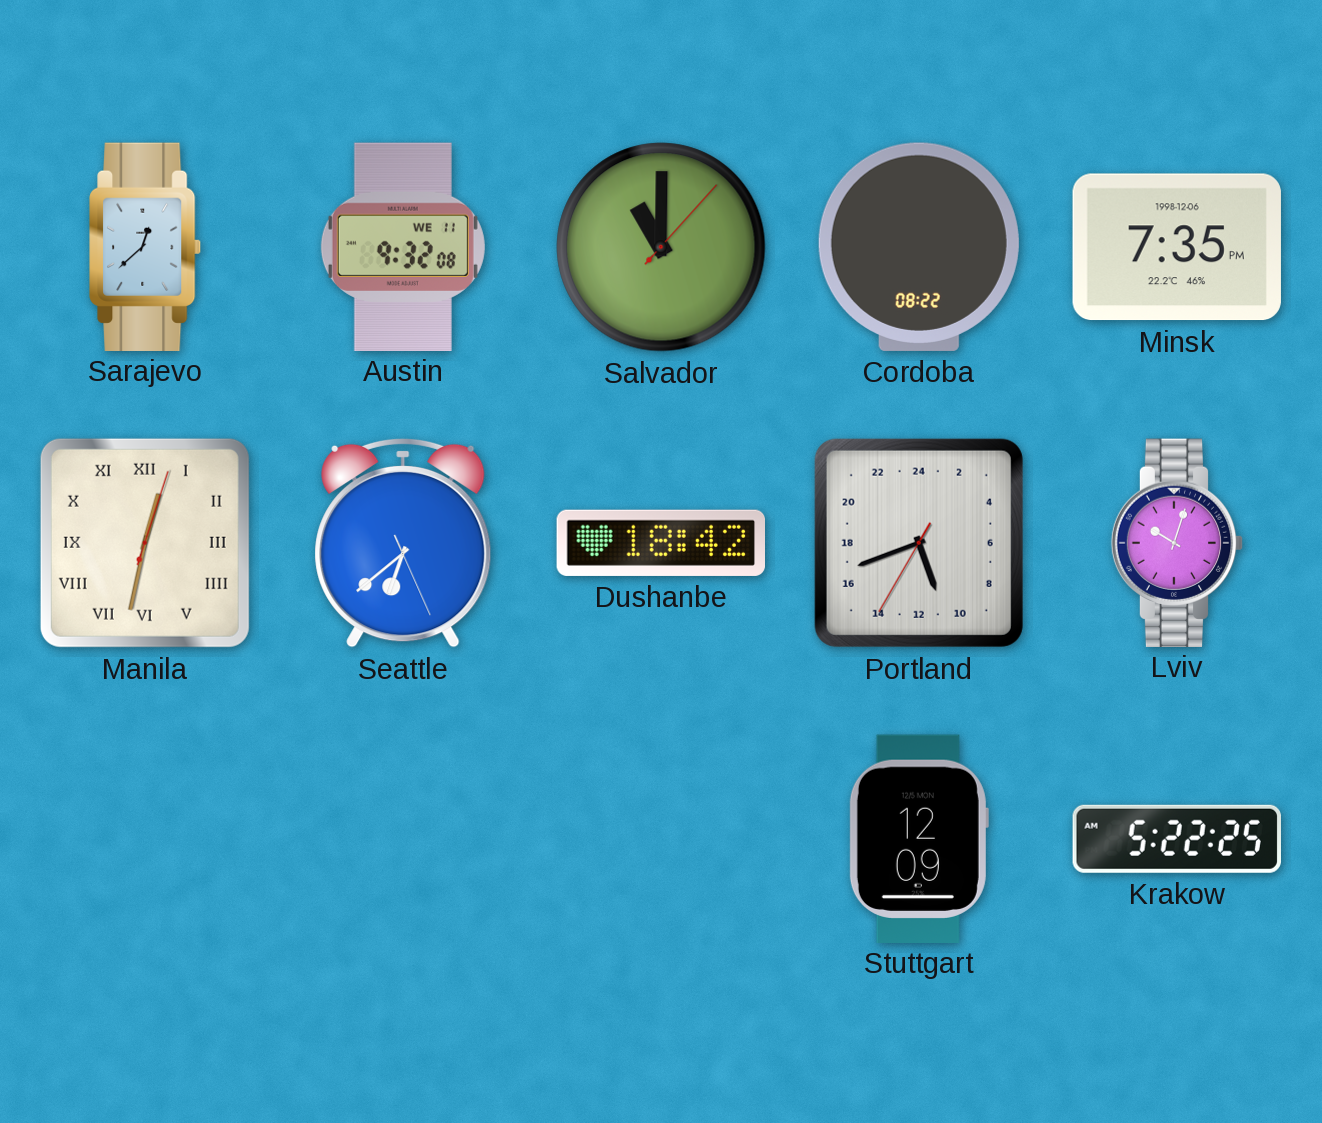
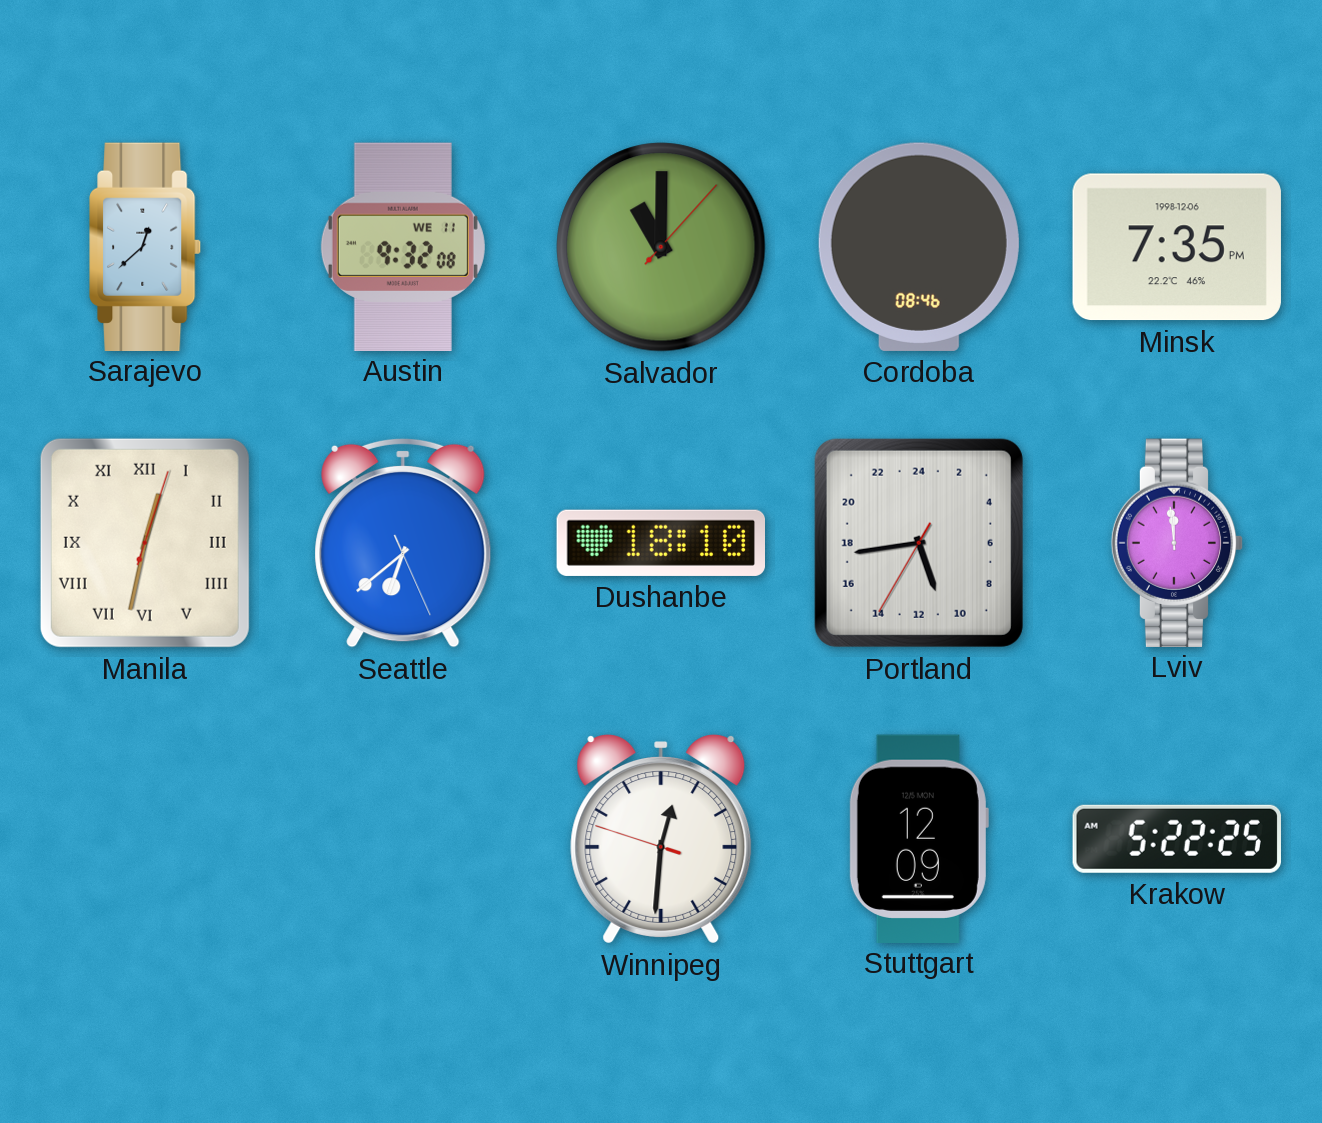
Cordoba: 08:22 -> 08:46
Dushanbe: 18:42 -> 18:10
Portland: 10:41 -> 10:43
Lviv: 10:03 -> 11:59
Winnipeg: none -> 12:30
